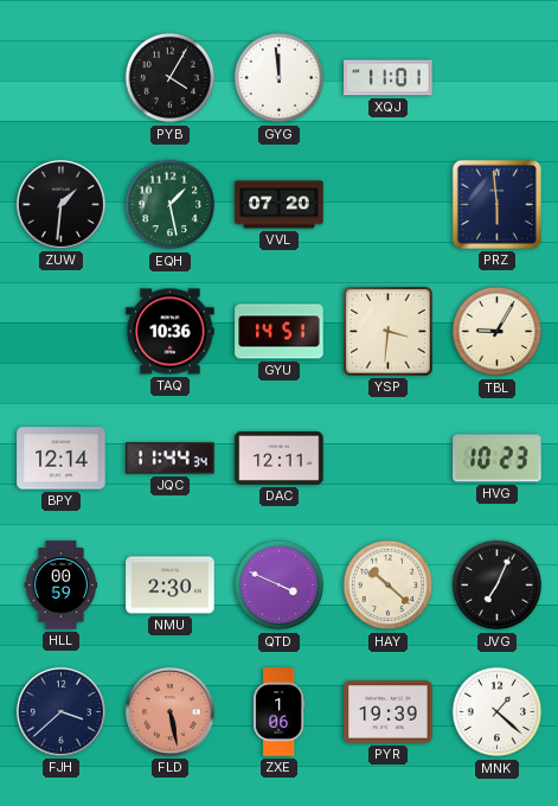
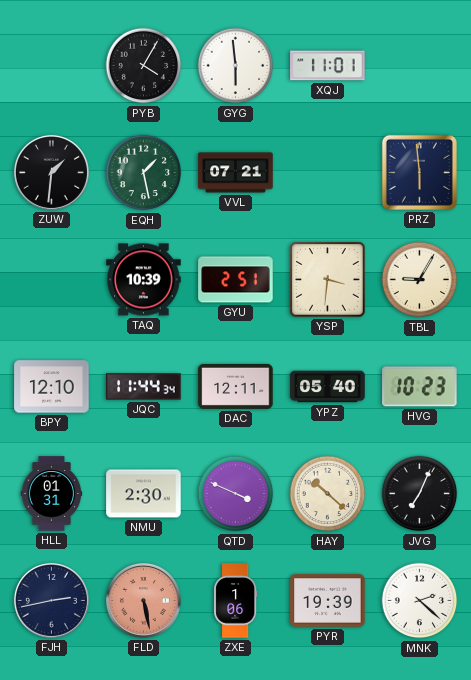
GYG: 11:59 -> 5:59
VVL: 07:20 -> 07:21
TAQ: 10:36 -> 10:39
GYU: 14:51 -> 2:51
BPY: 12:14 -> 12:10
YPZ: none -> 05:40
HLL: 00:59 -> 01:31
FJH: 3:38 -> 2:43
MNK: 1:22 -> 2:22
